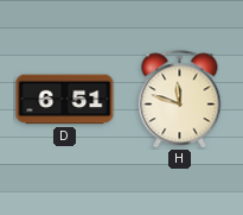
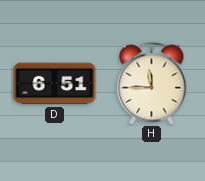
H: 11:48 -> 11:45
